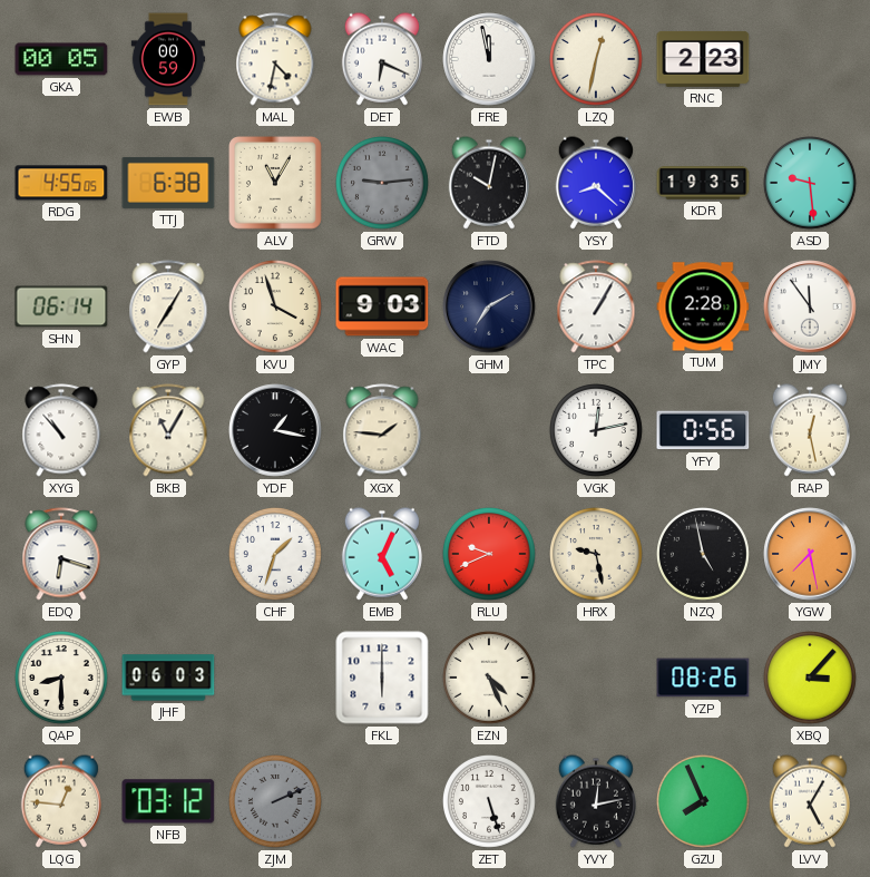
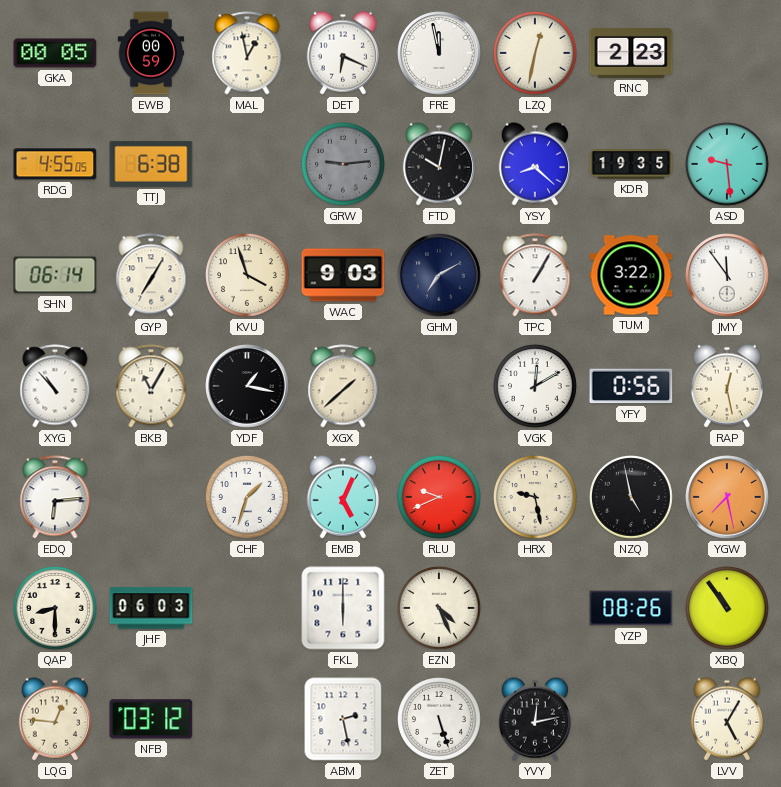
MAL: 4:32 -> 12:58
ALV: 11:05 -> none
TUM: 2:28 -> 3:22
XGX: 1:46 -> 1:38
VGK: 12:13 -> 12:10
EDQ: 6:18 -> 6:14
XBQ: 3:07 -> 10:54
ZJM: 2:11 -> none
ABM: none -> 2:28
GZU: 7:56 -> none
